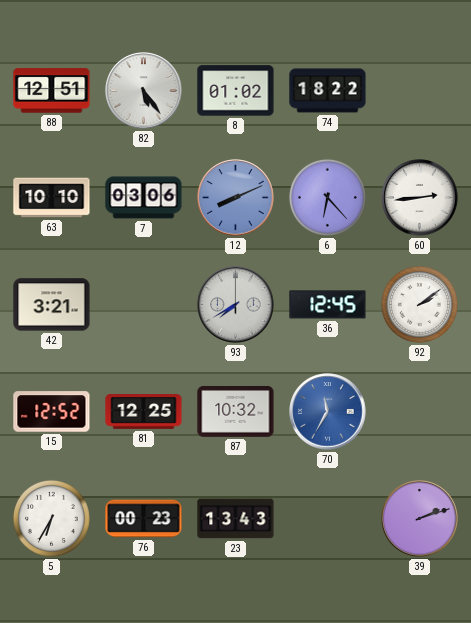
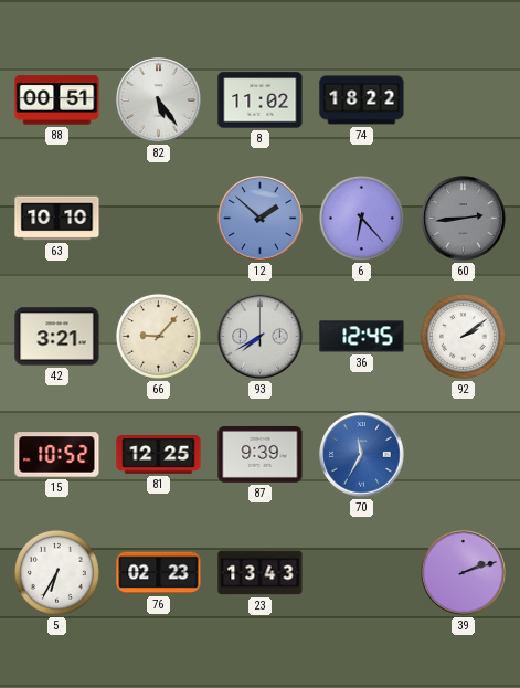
88: 12:51 -> 00:51
8: 01:02 -> 11:02
7: 03:06 -> none
12: 8:11 -> 1:52
60 dial: white -> grey
66: none -> 9:07
15: 12:52 -> 10:52
87: 10:32 -> 9:39
76: 00:23 -> 02:23
